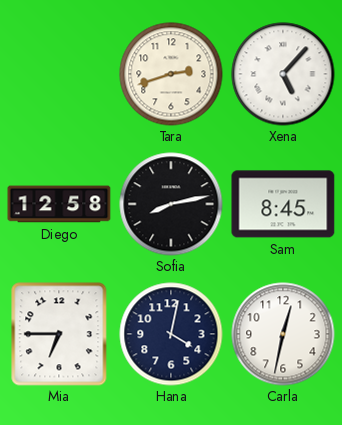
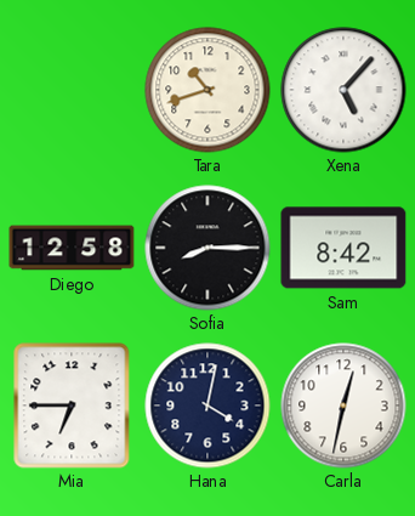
Tara: 2:42 -> 10:42
Sofia: 8:13 -> 8:15
Sam: 8:45 -> 8:42
